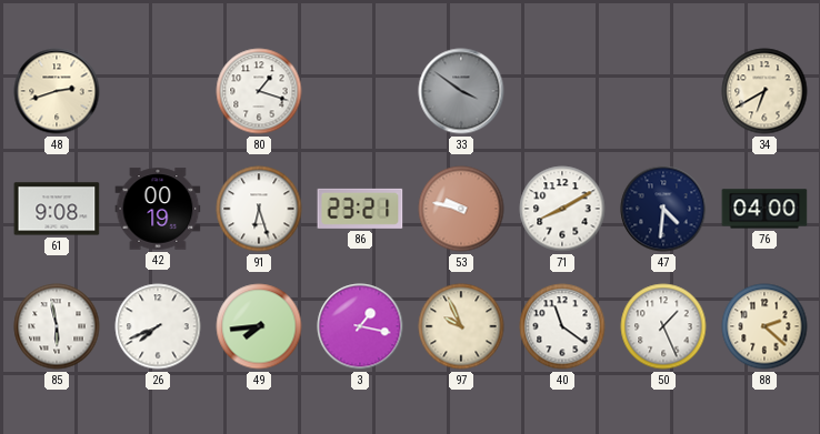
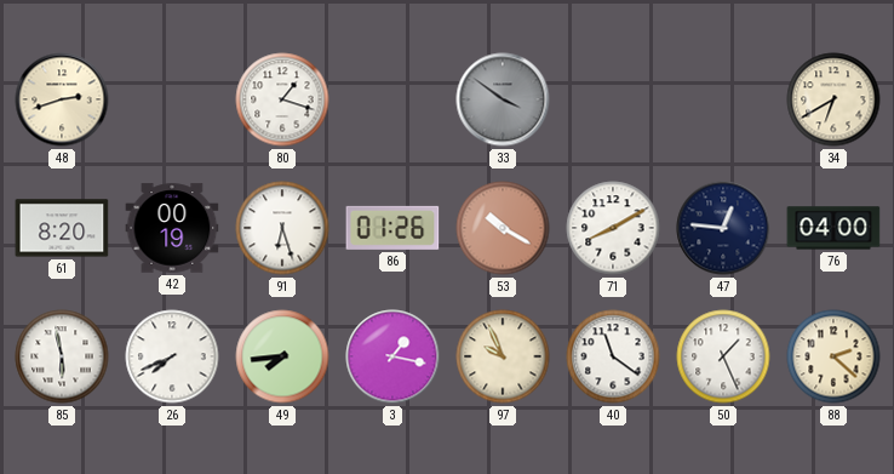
61: 9:08 -> 8:20
86: 23:21 -> 01:26
53: 9:47 -> 10:20
47: 4:31 -> 12:46
